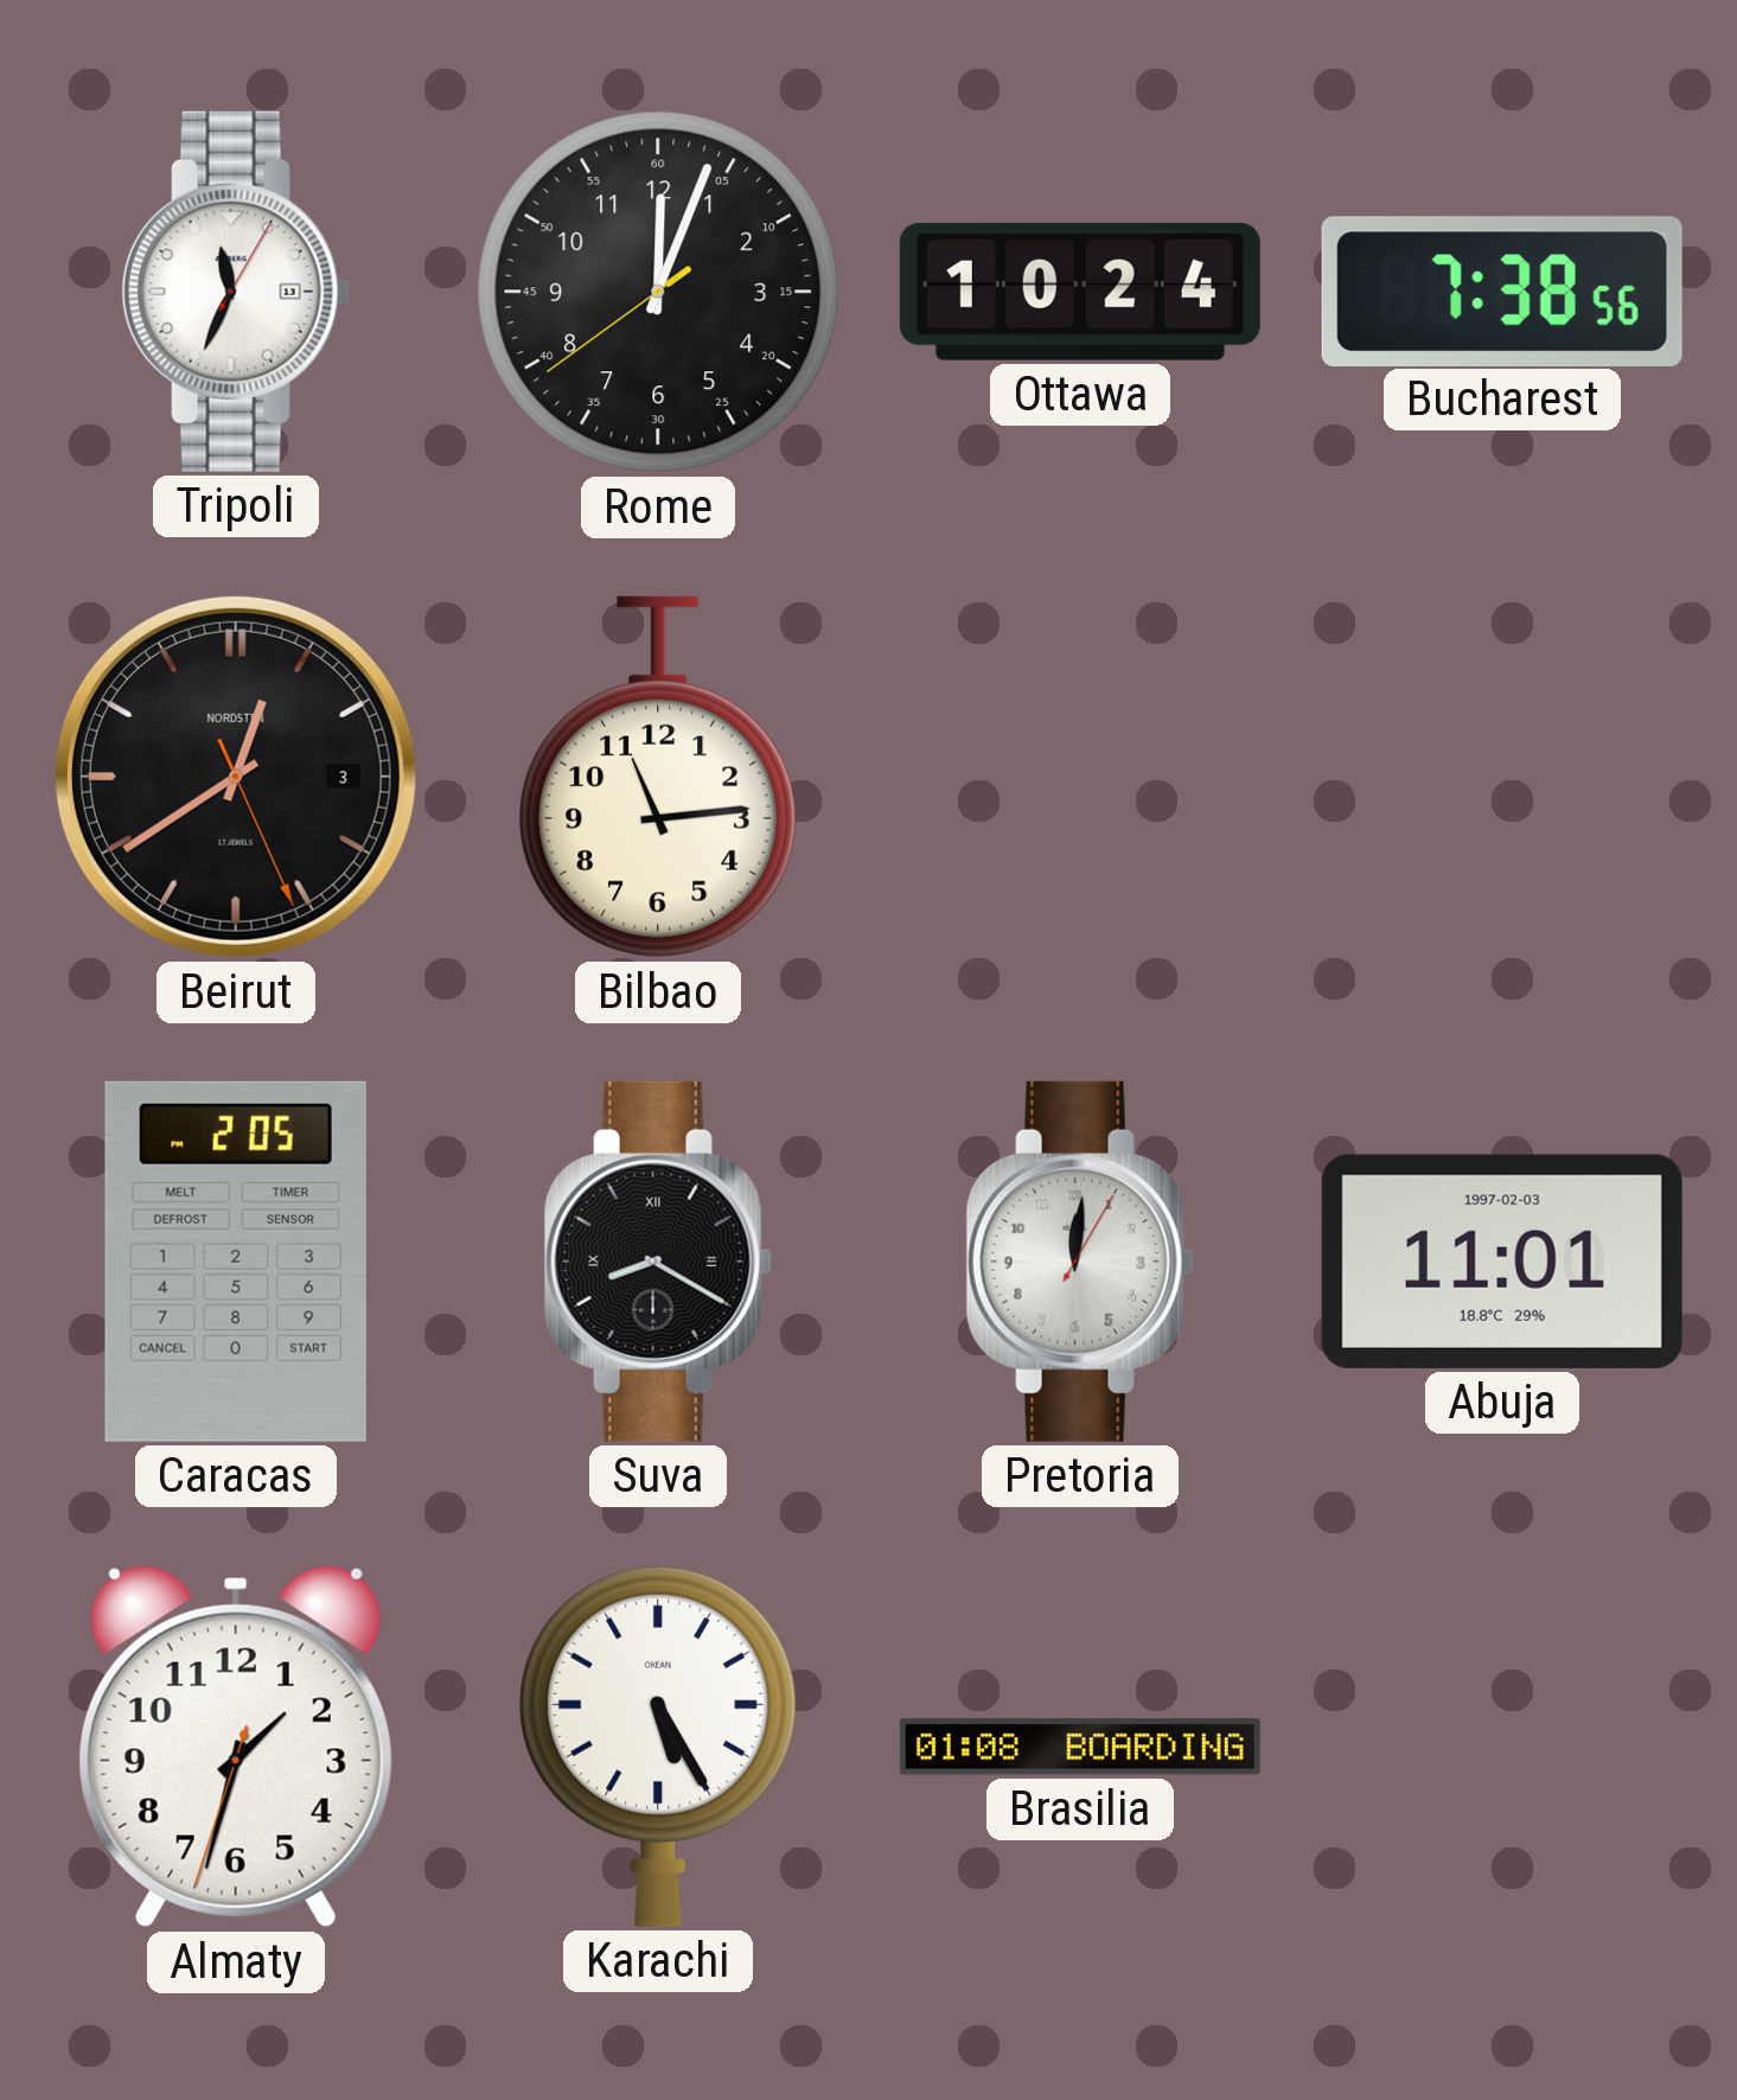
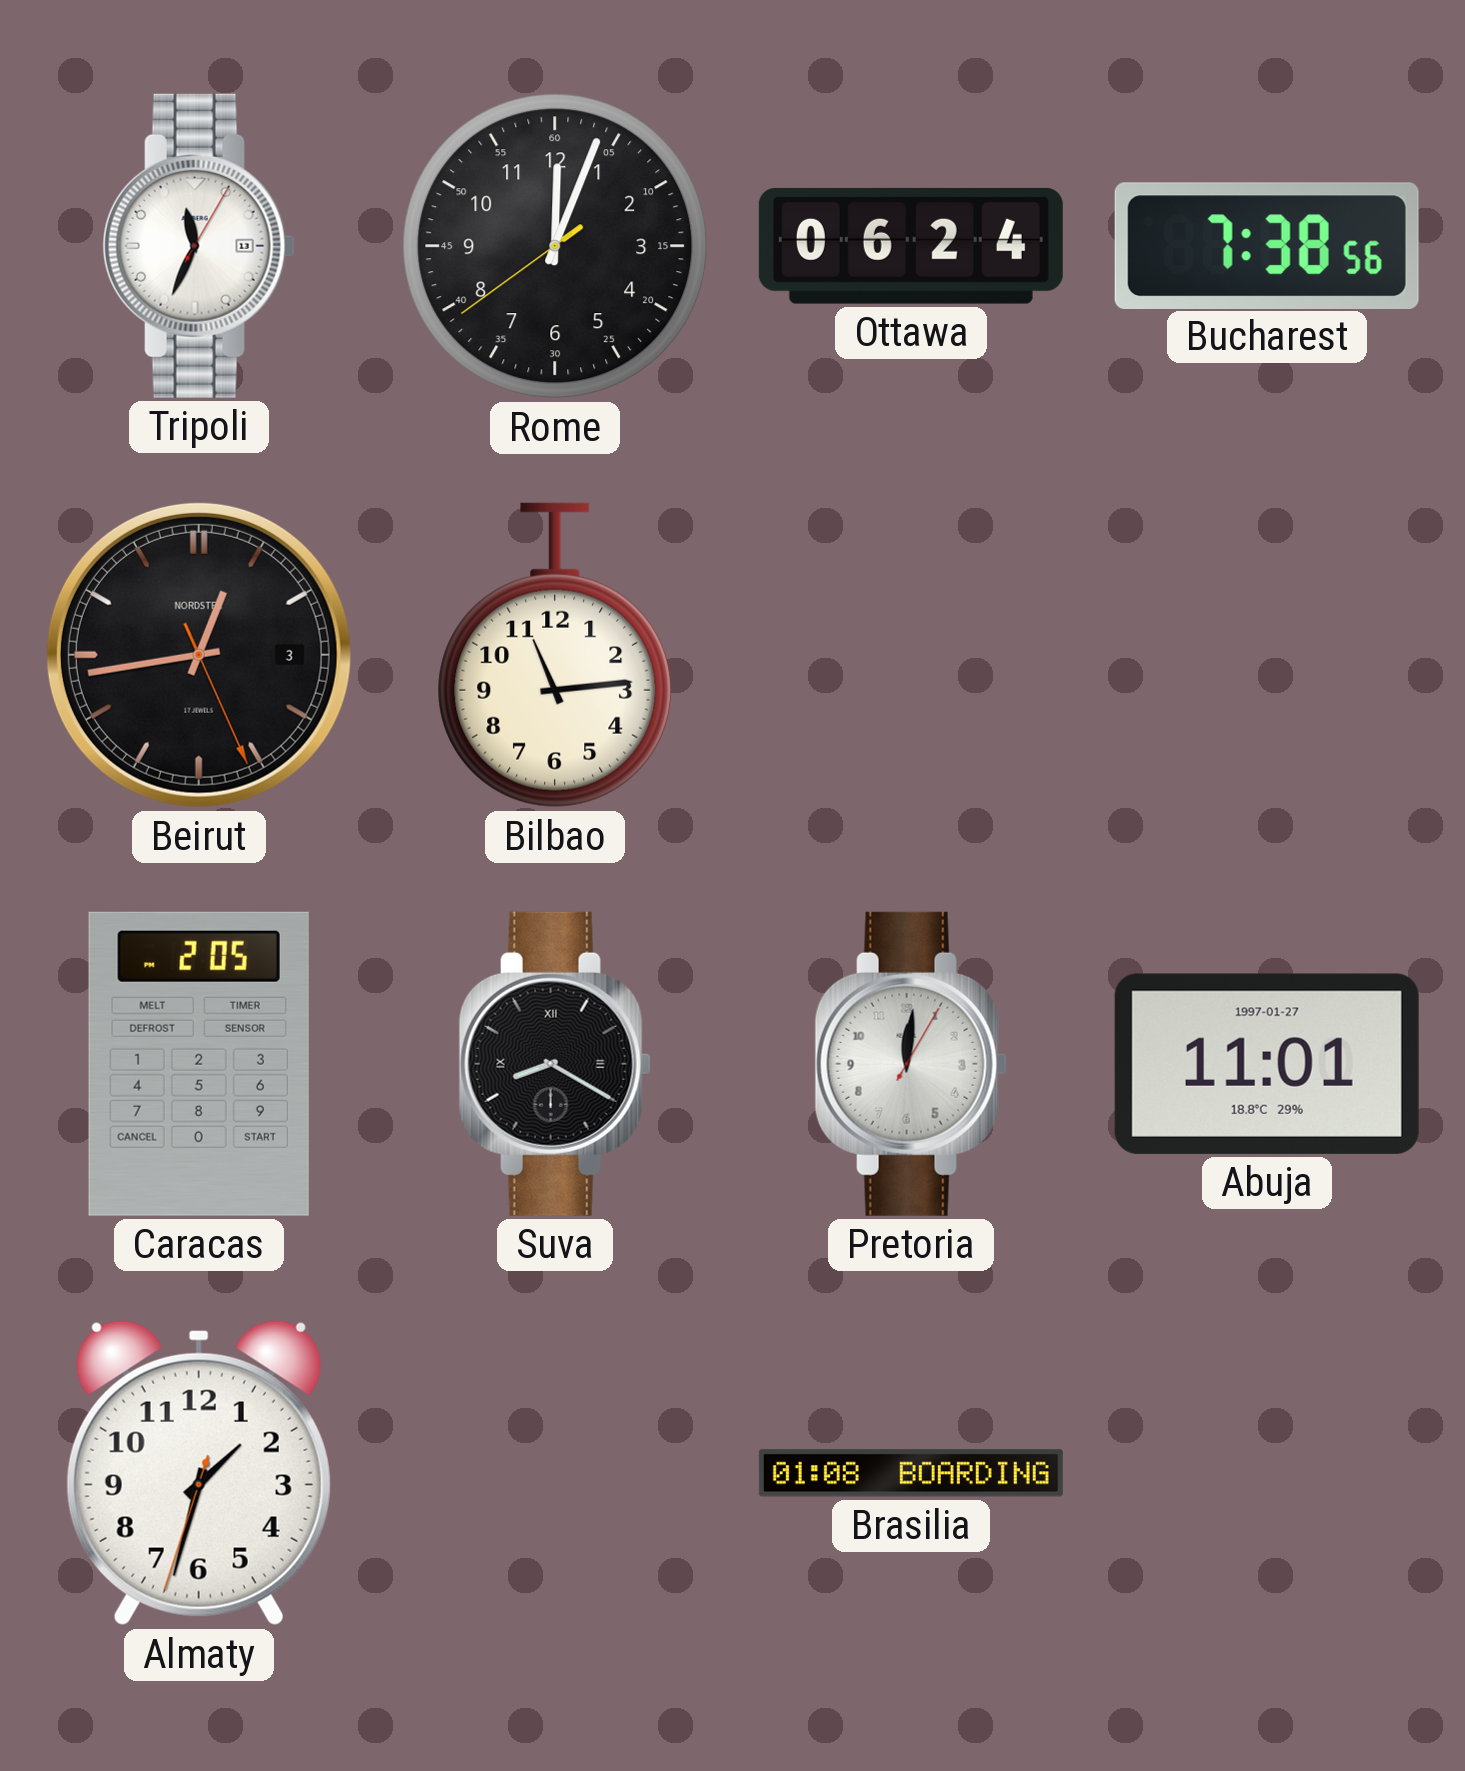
Ottawa: 10:24 -> 06:24
Beirut: 12:39 -> 12:43
Abuja date: 1997-02-03 -> 1997-01-27
Karachi: 5:25 -> none
